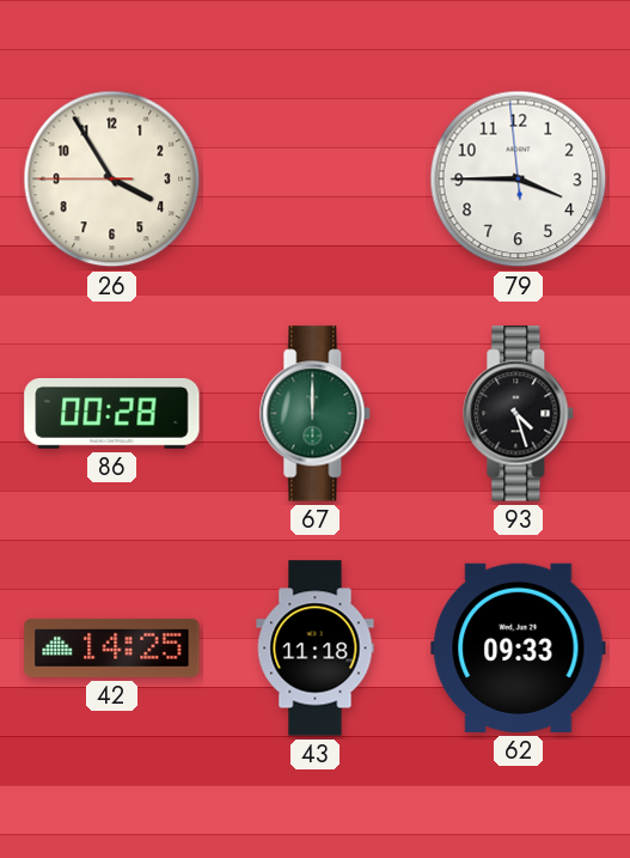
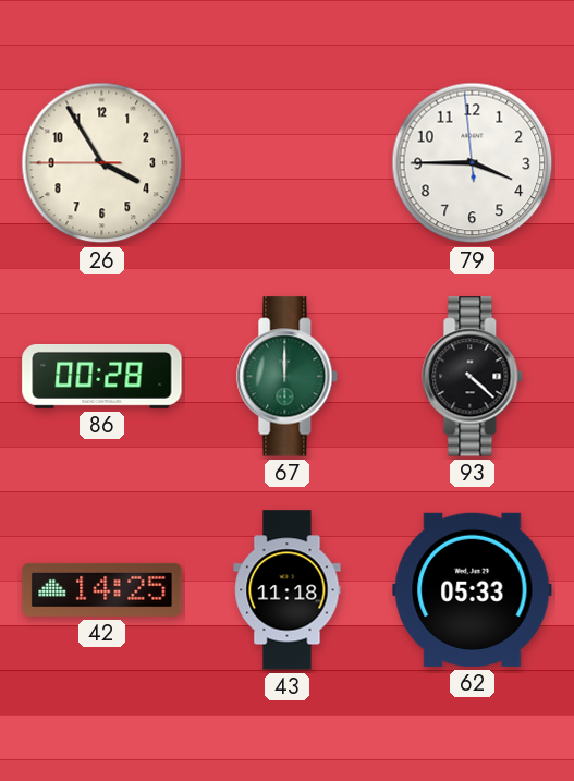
93: 4:27 -> 4:22
62: 09:33 -> 05:33
